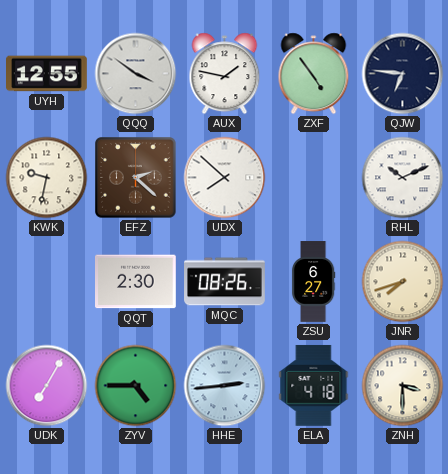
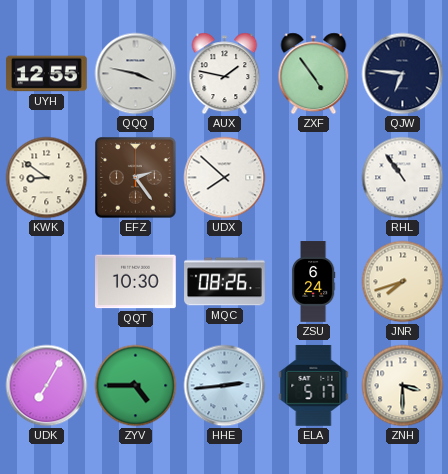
QQQ: 3:51 -> 3:47
KWK: 9:32 -> 8:51
EFZ: 2:22 -> 2:24
RHL: 10:11 -> 10:54
QQT: 2:30 -> 10:30
ZSU: 6:27 -> 6:24
ELA: 4:18 -> 5:17
